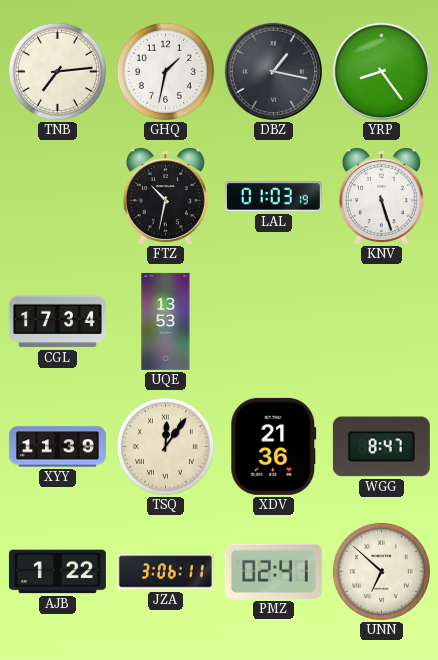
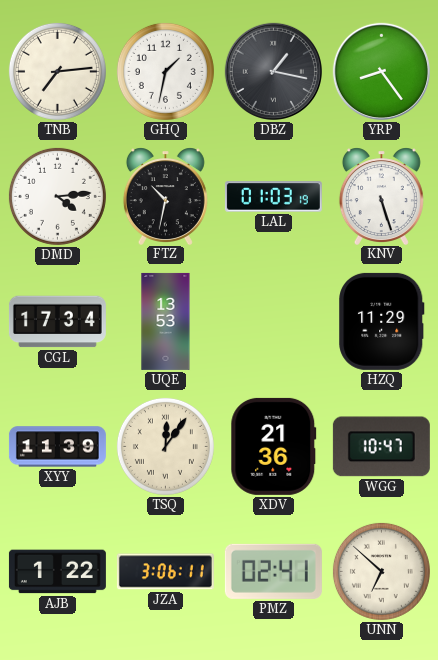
DMD: none -> 4:14
HZQ: none -> 11:29
WGG: 8:47 -> 10:47
